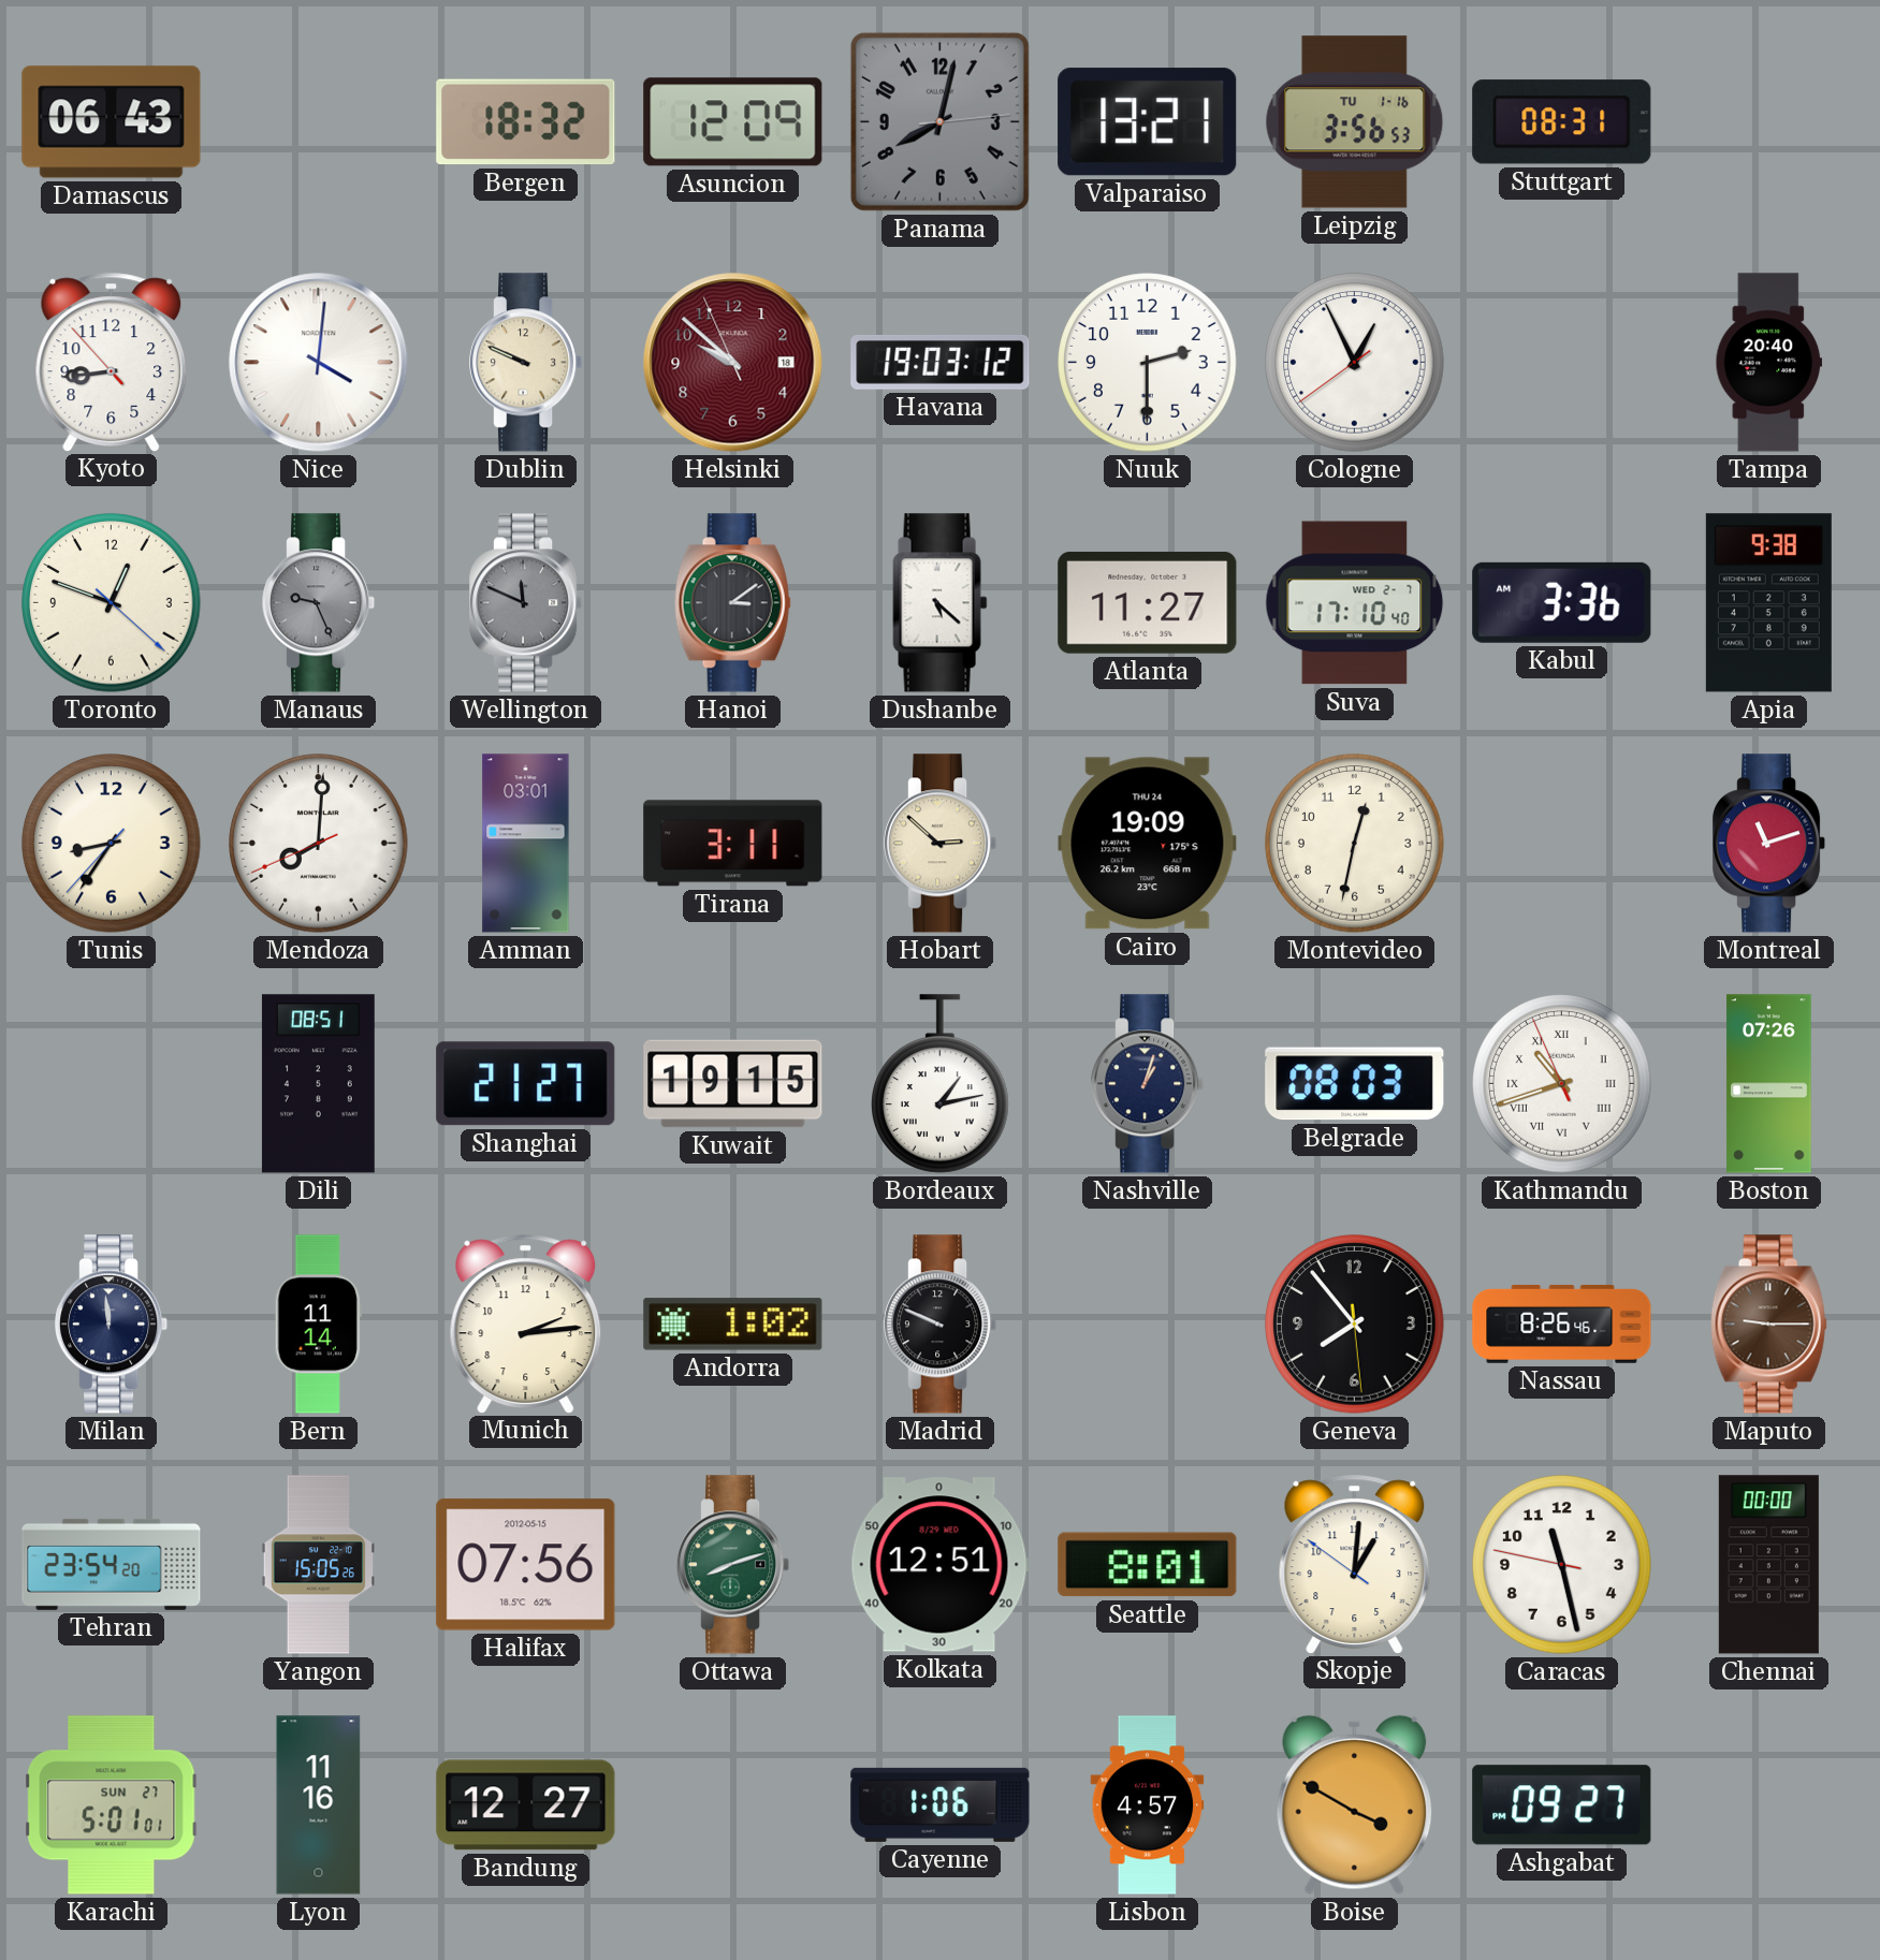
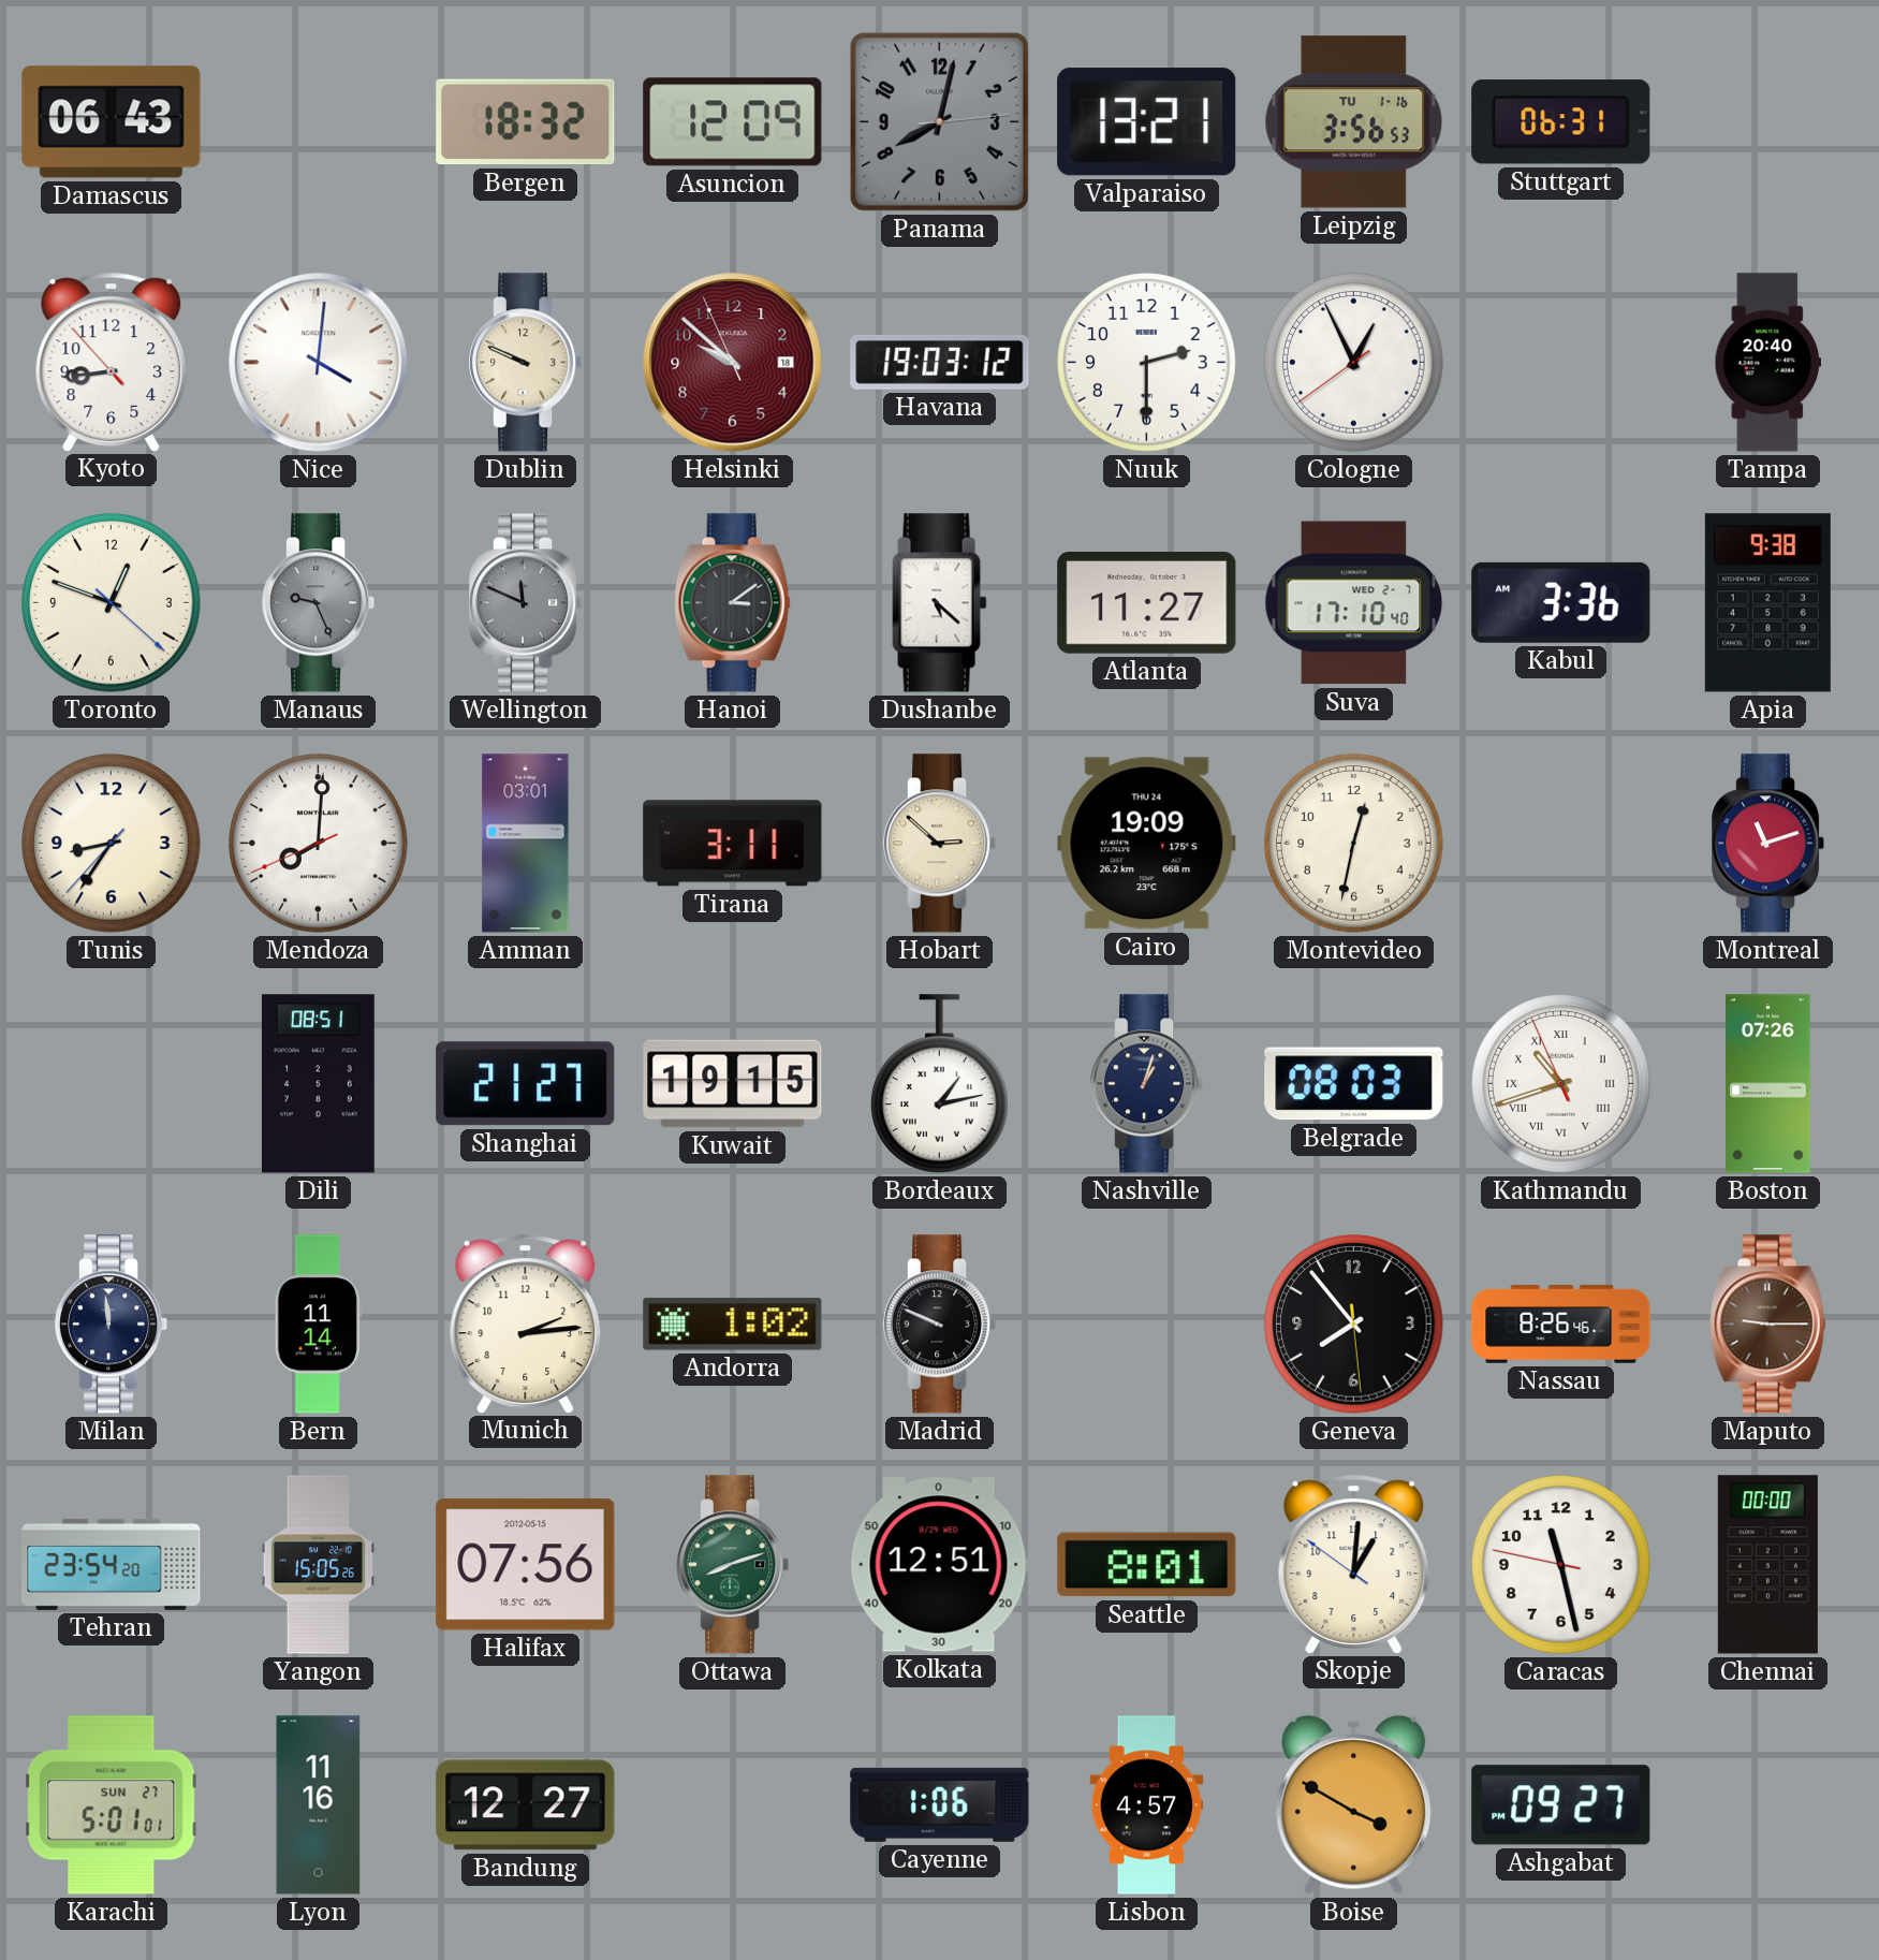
Stuttgart: 08:31 -> 06:31
